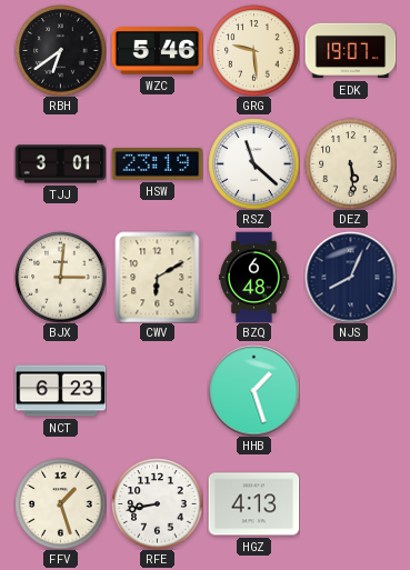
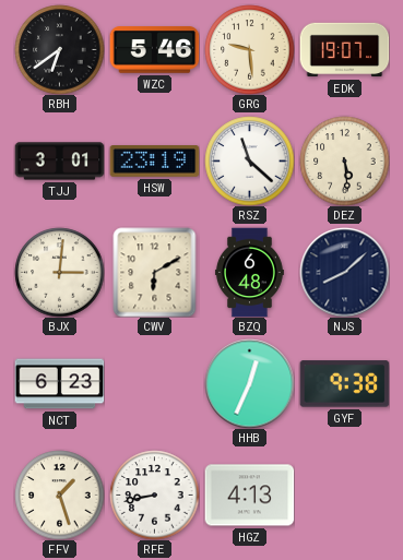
NJS: 8:04 -> 8:08
HHB: 1:27 -> 12:34
GYF: none -> 9:38
